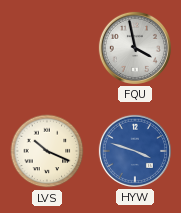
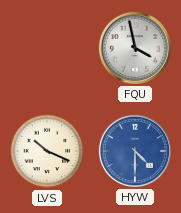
HYW: 3:48 -> 4:30
